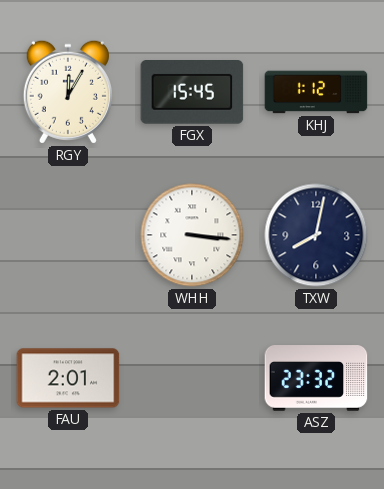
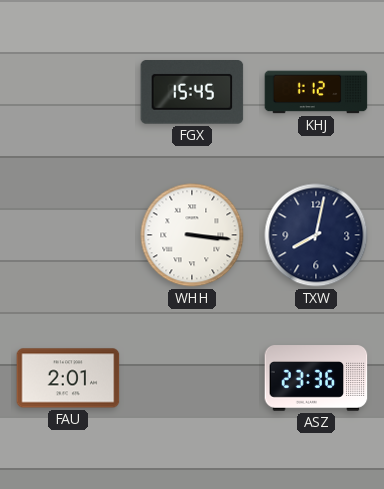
RGY: 12:05 -> none
ASZ: 23:32 -> 23:36
